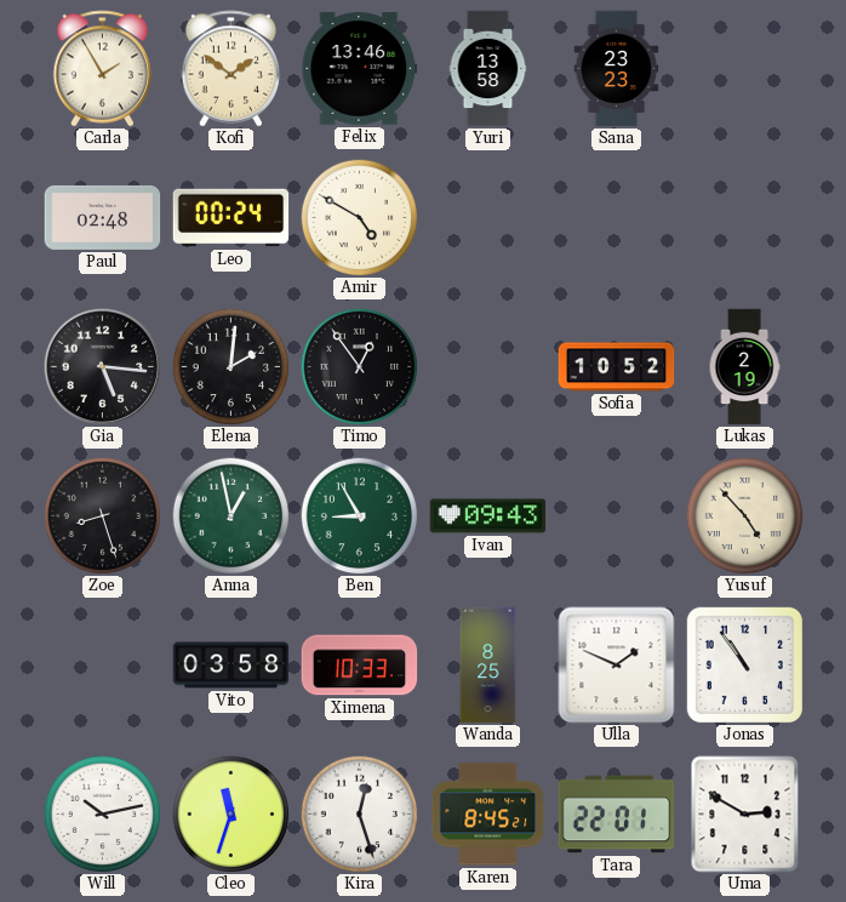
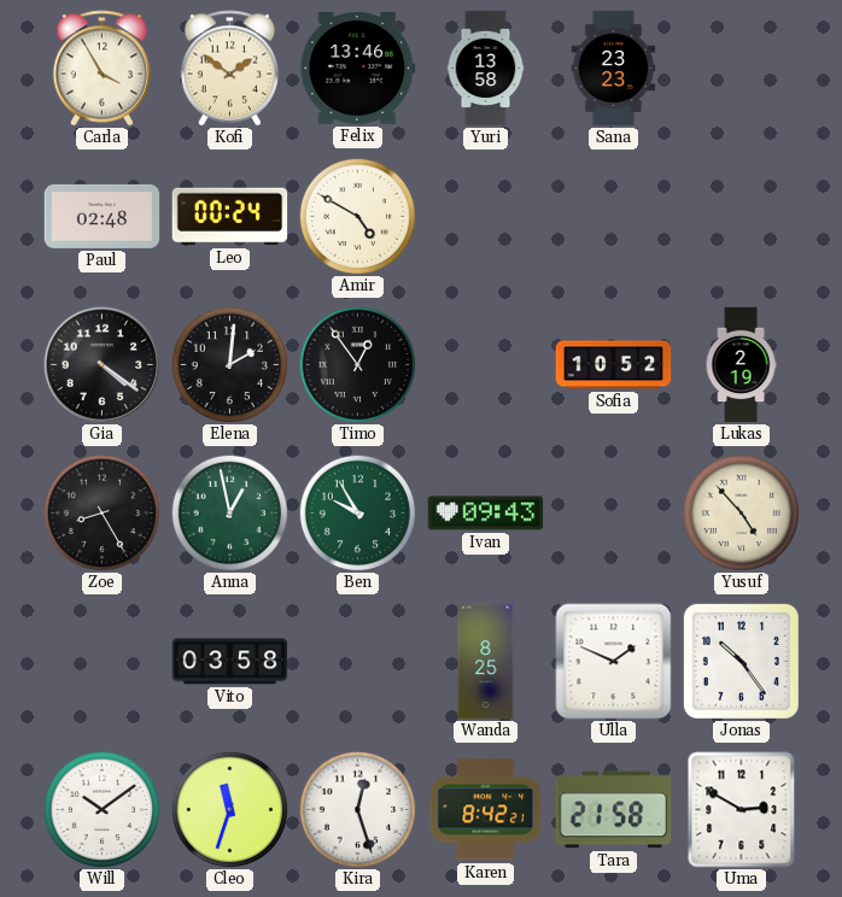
Carla: 1:55 -> 3:55
Gia: 5:16 -> 4:21
Zoe: 8:27 -> 8:25
Ben: 8:55 -> 9:55
Ximena: 10:33 -> none
Jonas: 10:54 -> 10:24
Will: 10:13 -> 10:09
Karen: 8:45 -> 8:42
Tara: 22:01 -> 21:58
